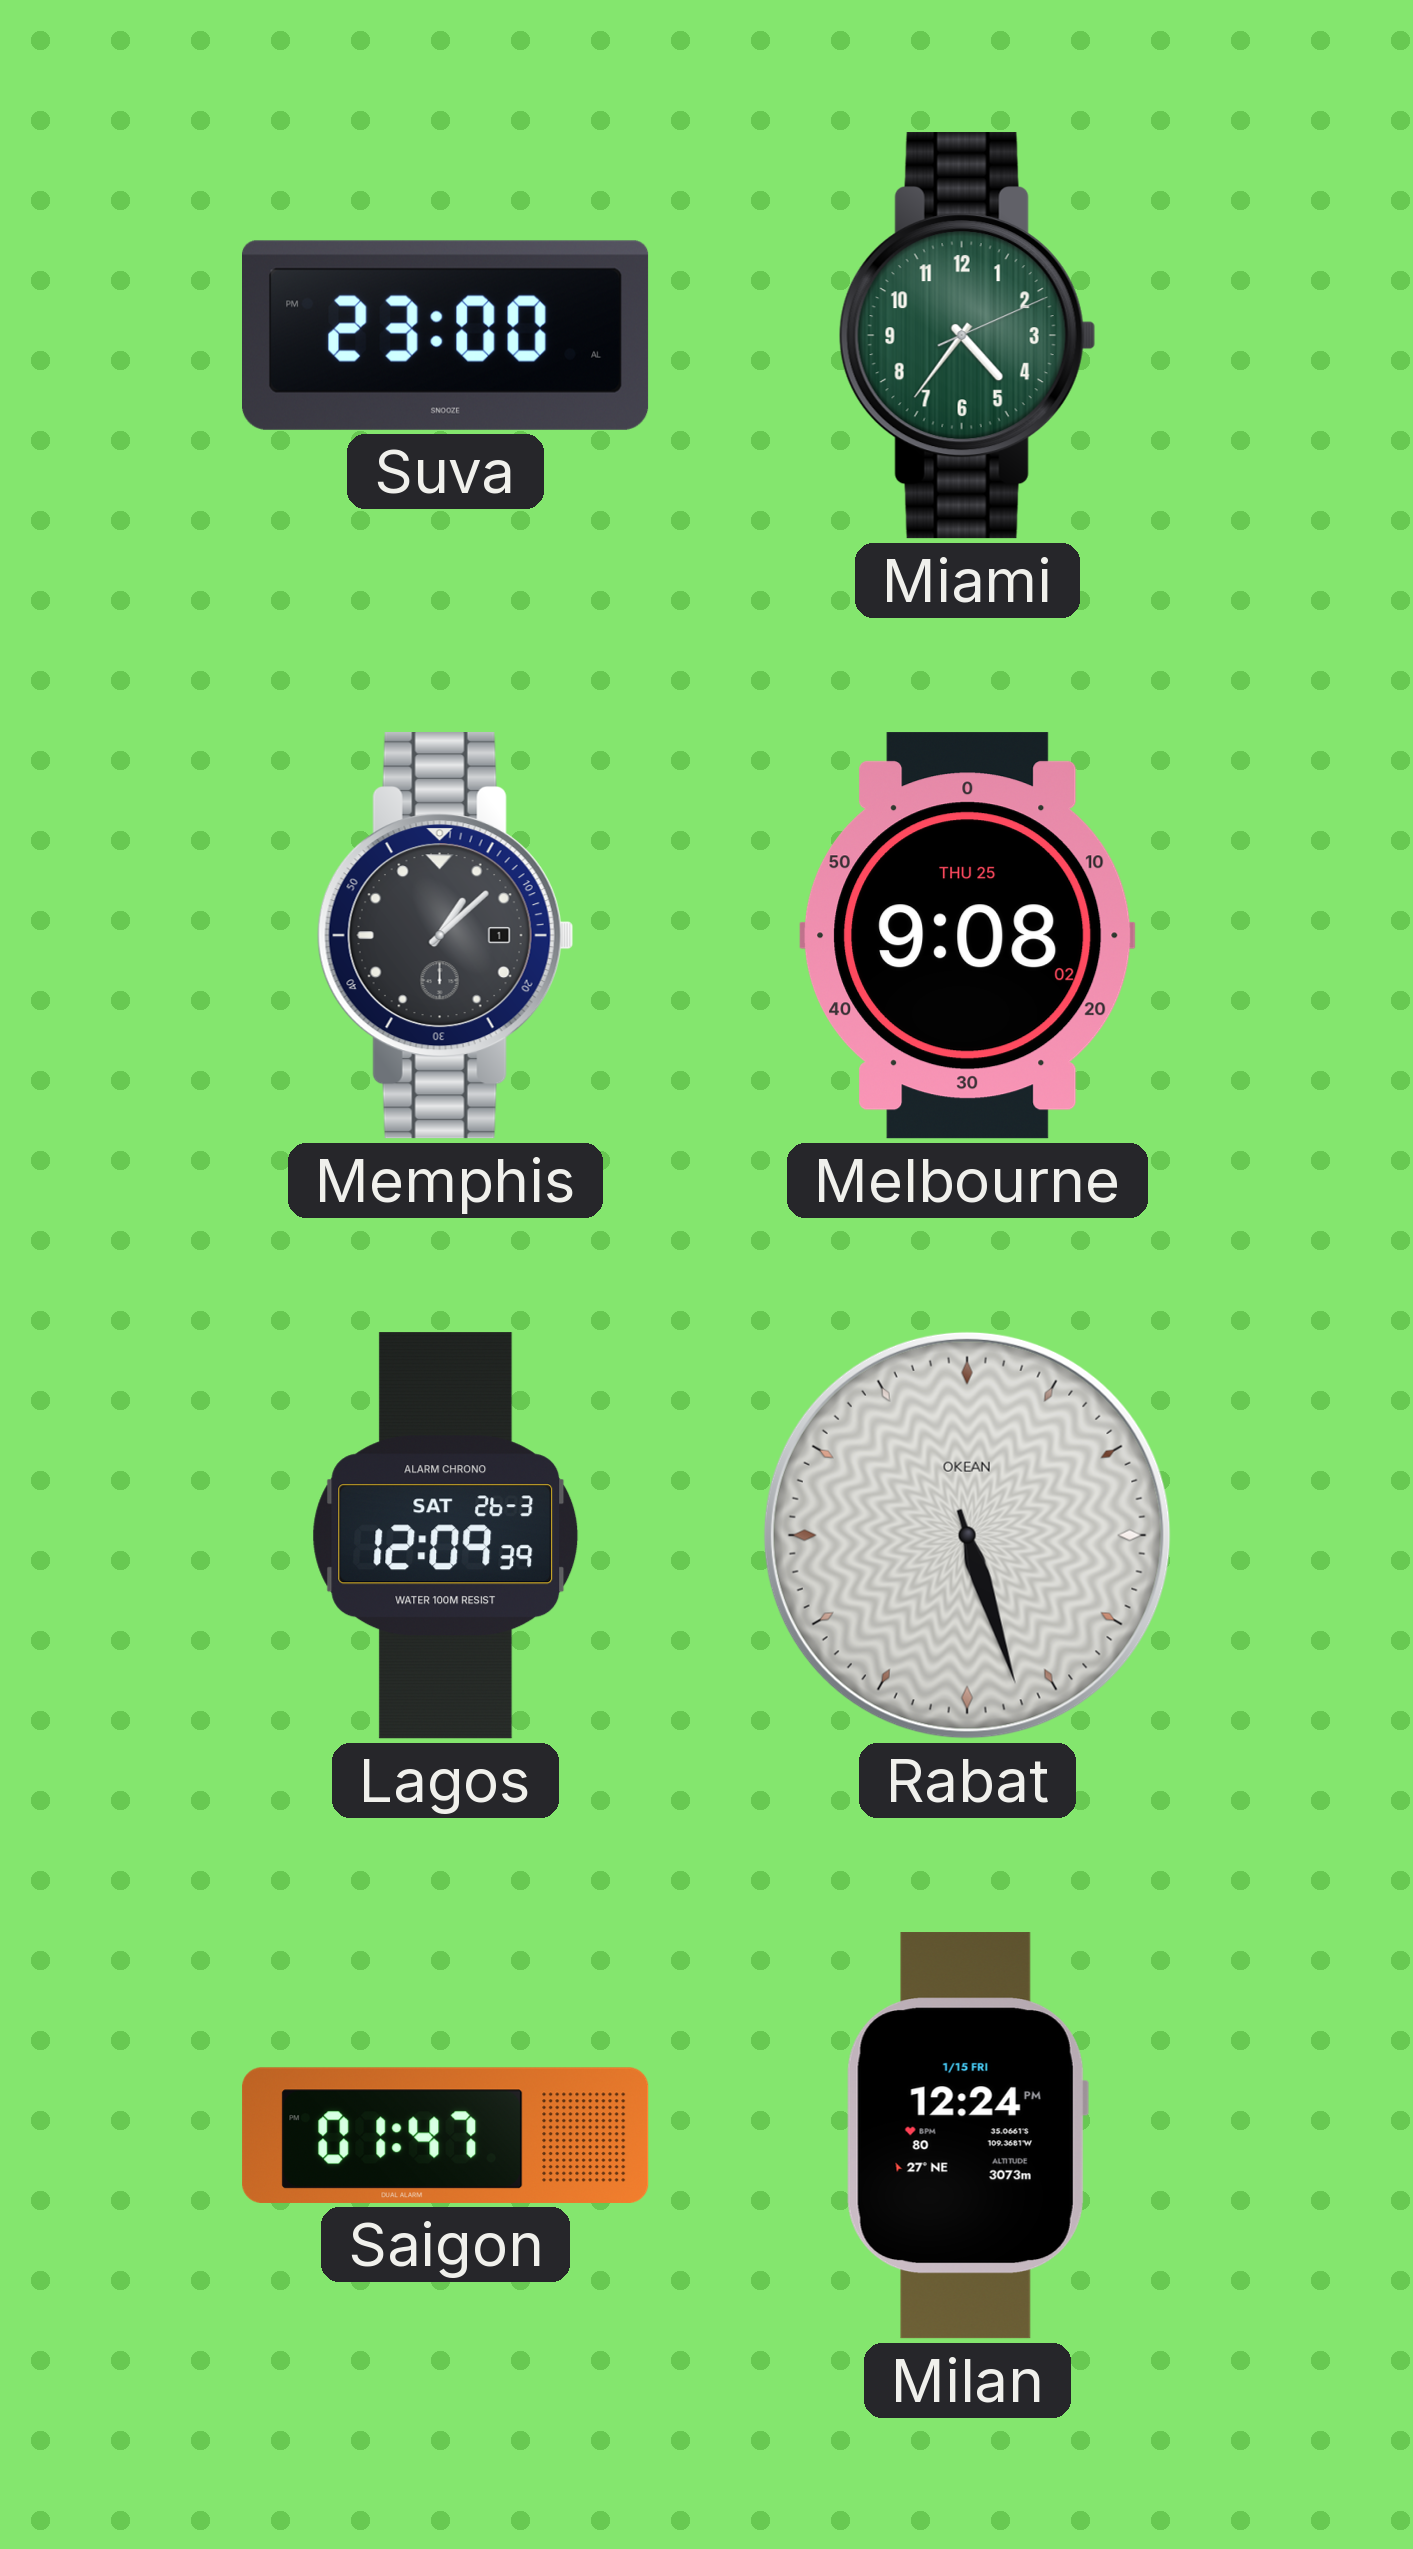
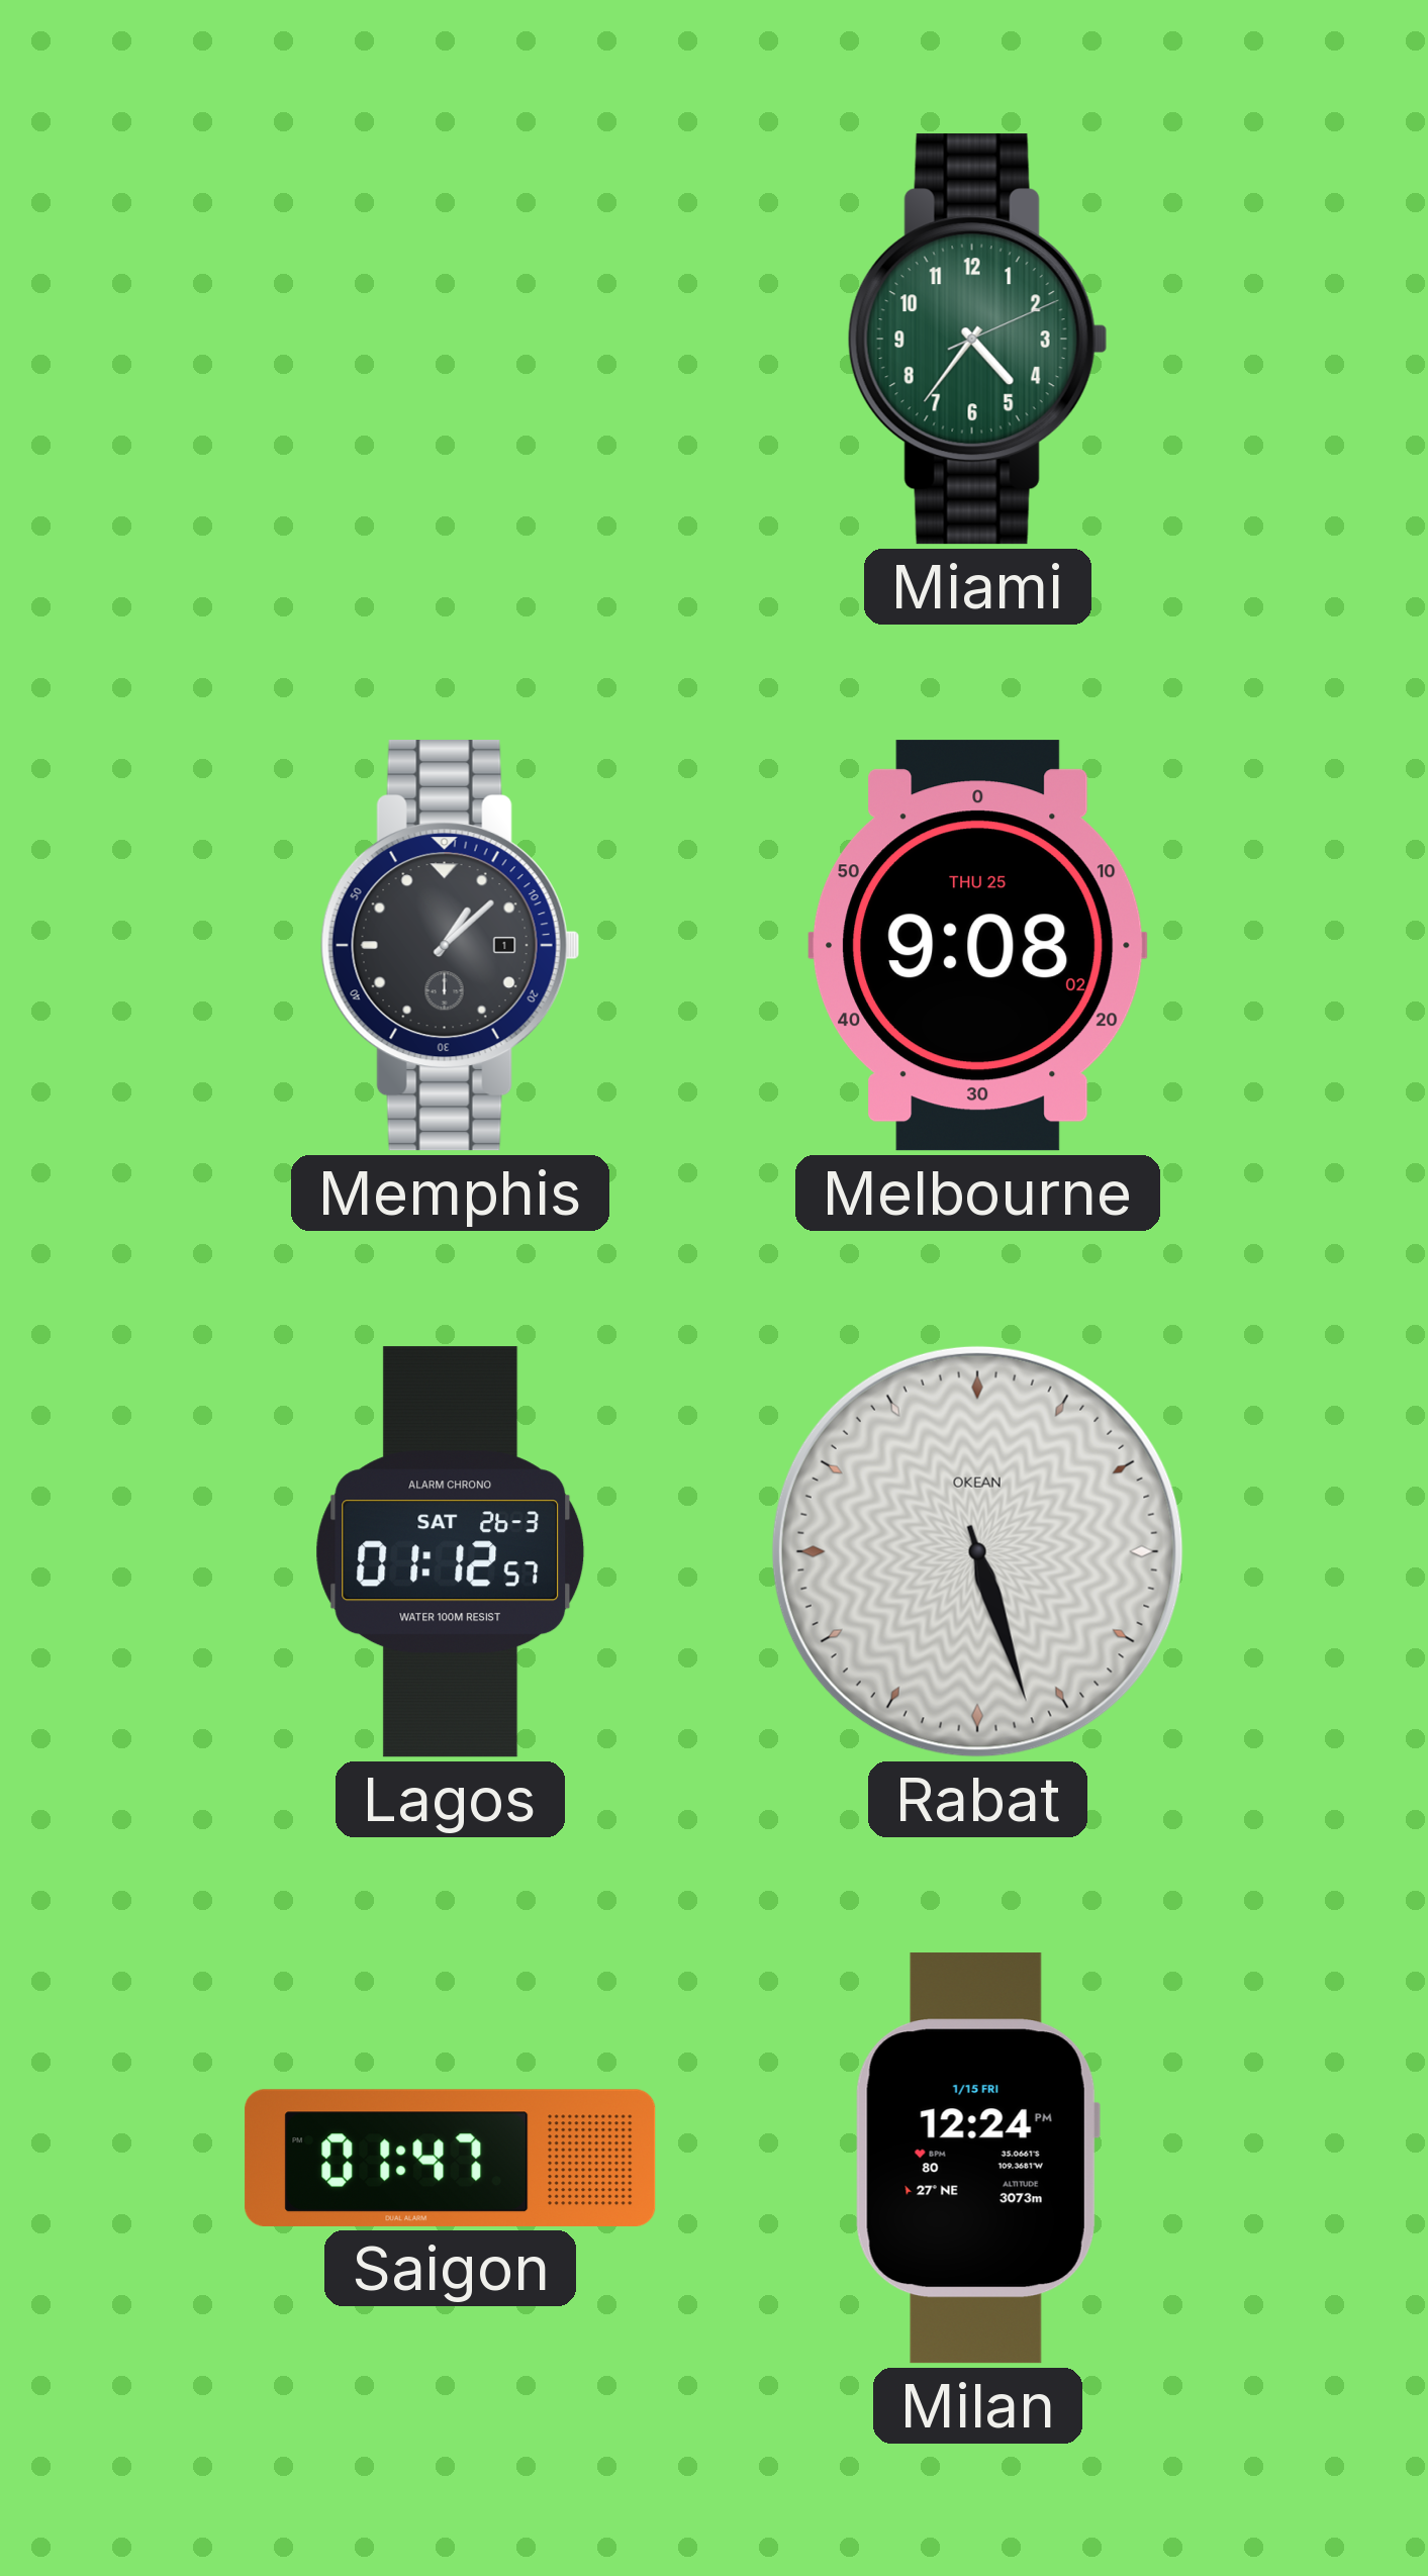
Suva: 23:00 -> none
Lagos: 12:09 -> 01:12
